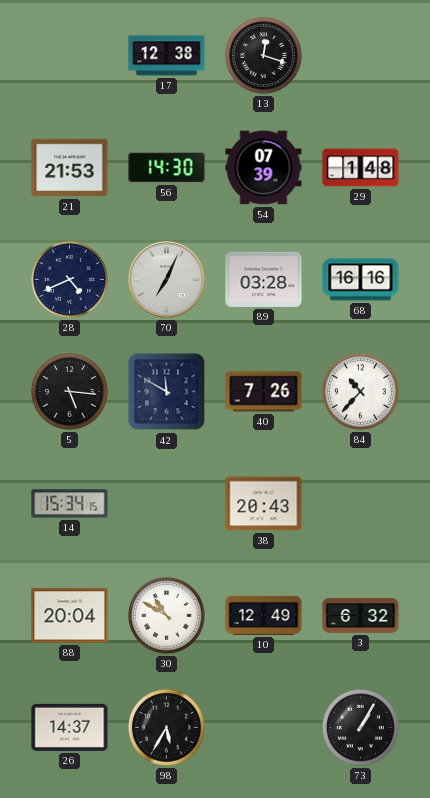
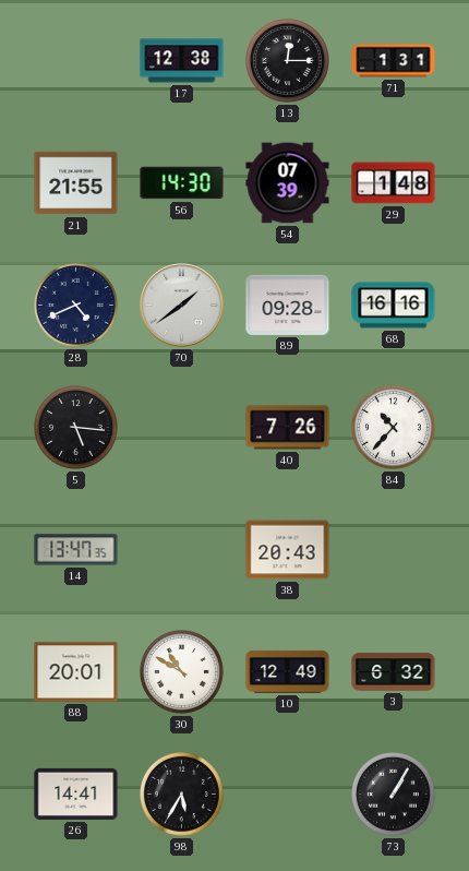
13: 12:18 -> 12:15
71: none -> 1:31
21: 21:53 -> 21:55
70: 7:04 -> 1:39
89: 03:28 -> 09:28
42: 11:50 -> none
14: 15:34 -> 13:47
88: 20:04 -> 20:01
26: 14:37 -> 14:41
